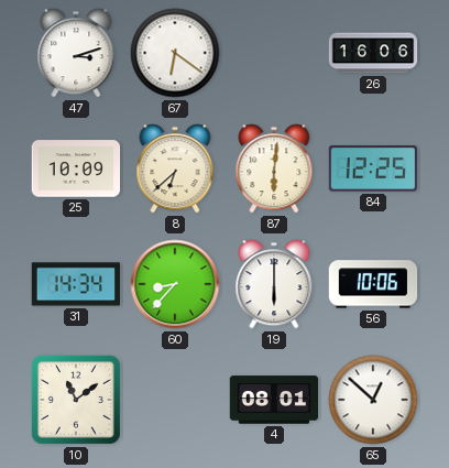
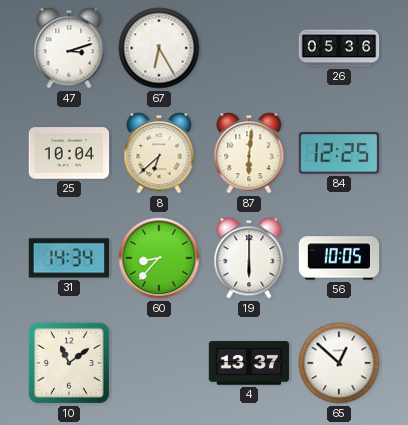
67: 6:21 -> 6:25
26: 16:06 -> 05:36
25: 10:09 -> 10:04
56: 10:06 -> 10:05
4: 08:01 -> 13:37
